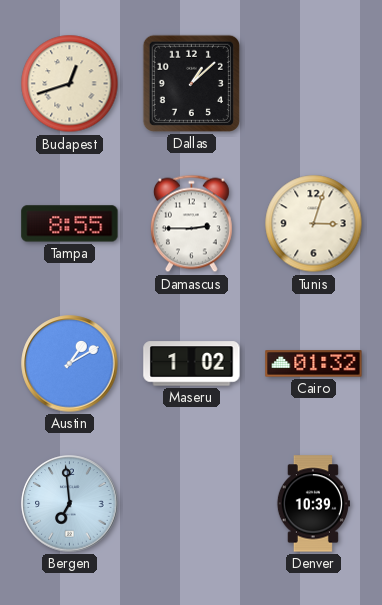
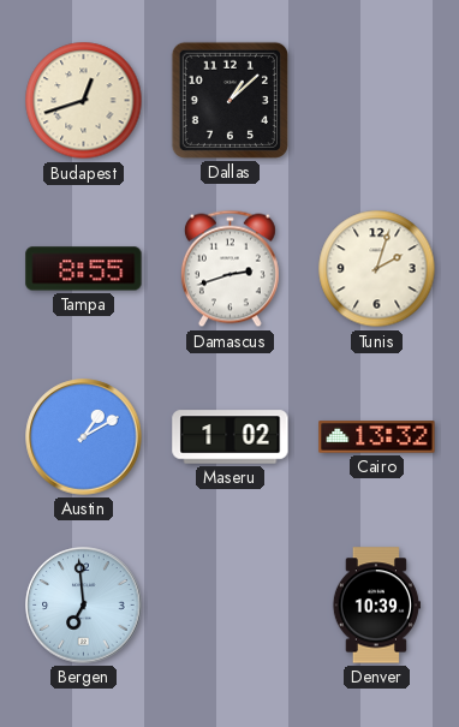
Damascus: 2:45 -> 2:42
Tunis: 3:03 -> 2:03
Cairo: 01:32 -> 13:32
